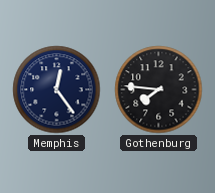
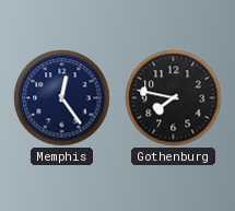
Gothenburg: 7:46 -> 7:47
